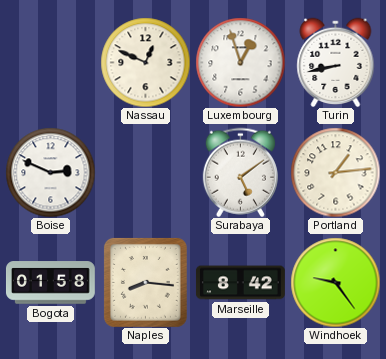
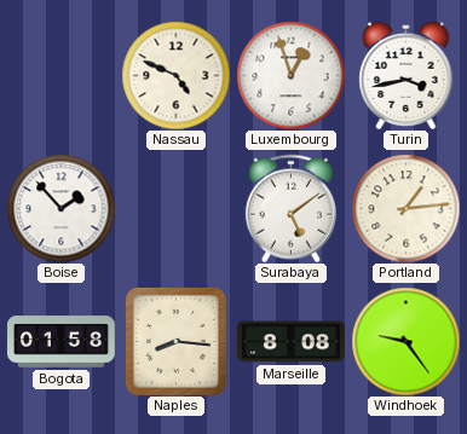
Nassau: 12:49 -> 4:49
Turin: 8:43 -> 3:43
Boise: 2:49 -> 1:53
Marseille: 8:42 -> 8:08
